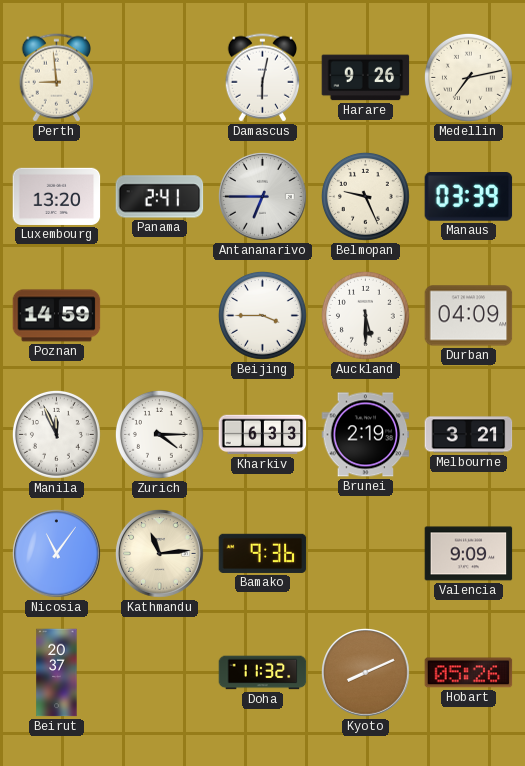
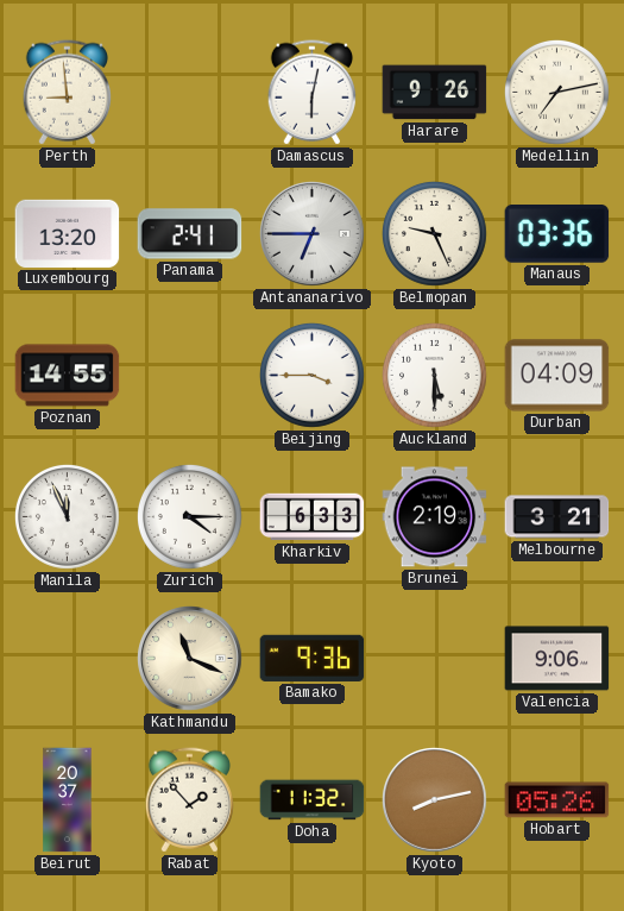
Manaus: 03:39 -> 03:36
Poznan: 14:59 -> 14:55
Nicosia: 11:06 -> none
Kathmandu: 11:14 -> 11:19
Valencia: 9:09 -> 9:06
Rabat: none -> 1:53
Kyoto: 8:11 -> 8:13
